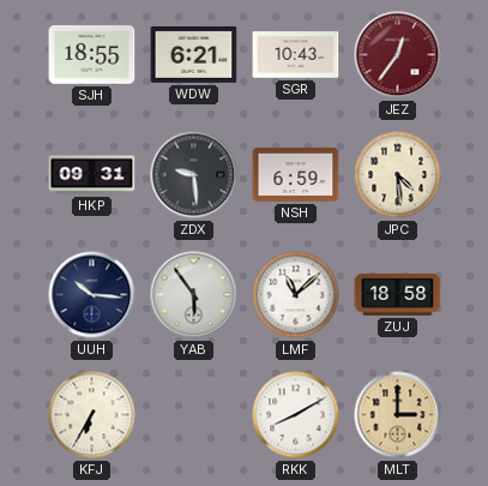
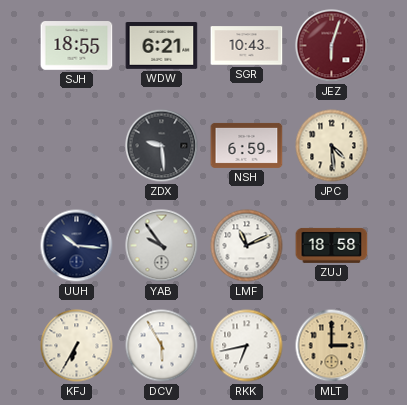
JEZ: 12:36 -> 6:03
HKP: 09:31 -> none
YAB: 5:54 -> 9:54
LMF: 11:08 -> 11:11
DCV: none -> 5:55
RKK: 8:10 -> 6:43
